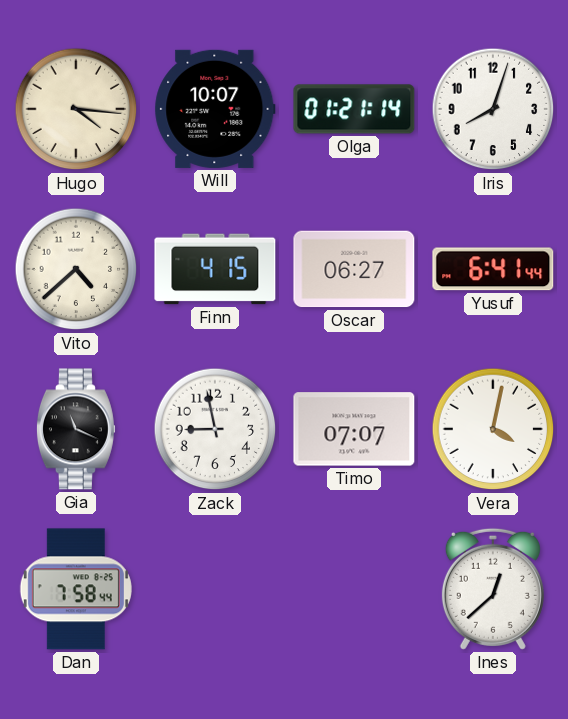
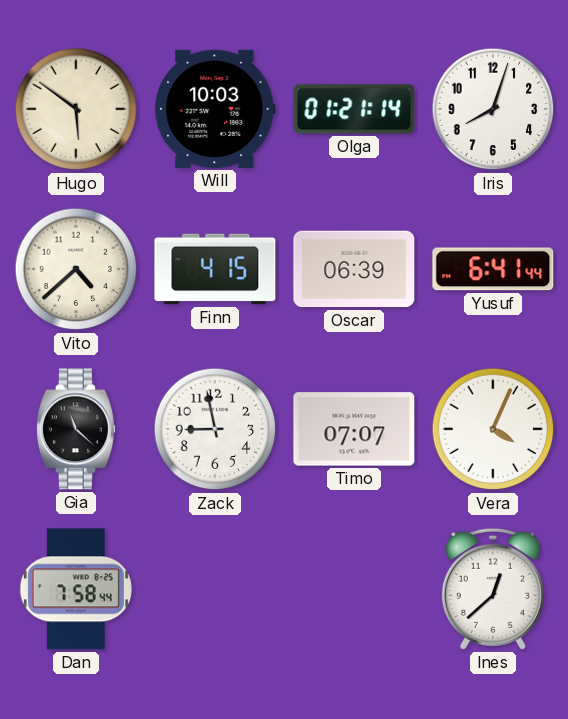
Hugo: 4:16 -> 5:51
Will: 10:07 -> 10:03
Oscar: 06:27 -> 06:39
Gia: 11:19 -> 11:22
Vera: 4:02 -> 4:04
